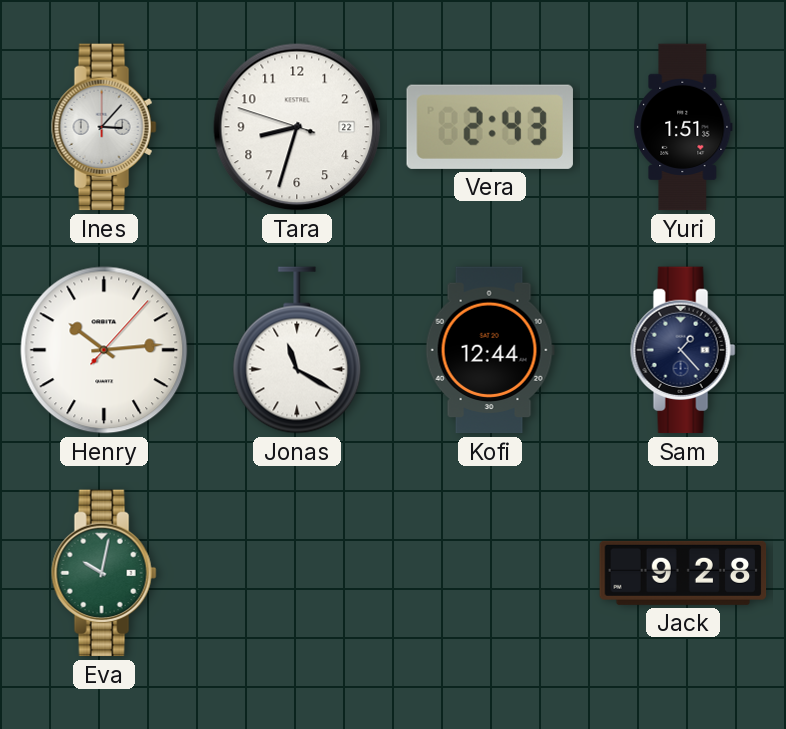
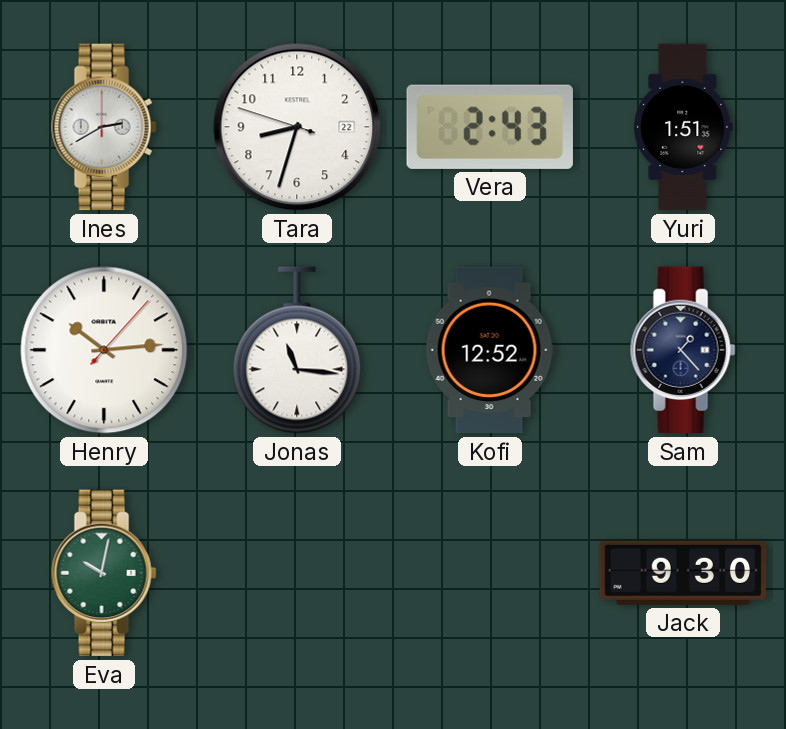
Ines: 3:07 -> 2:40
Jonas: 11:20 -> 11:16
Kofi: 12:44 -> 12:52
Jack: 9:28 -> 9:30
